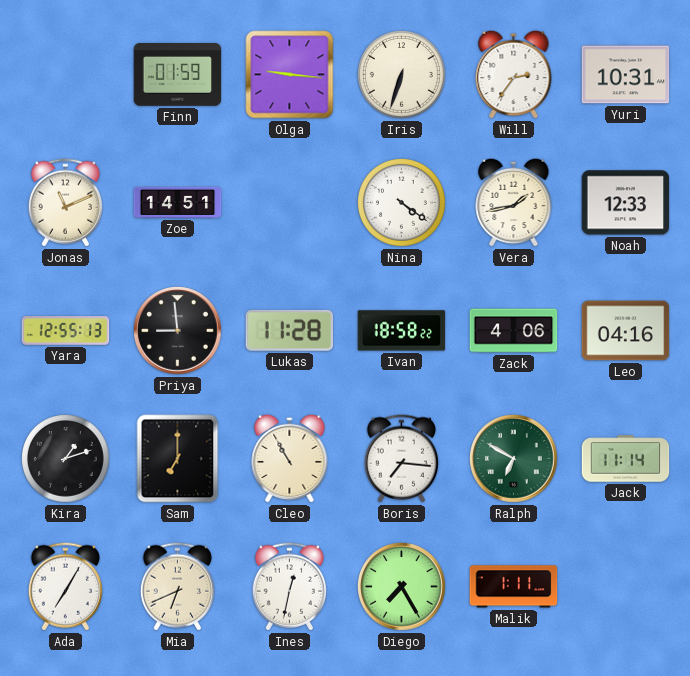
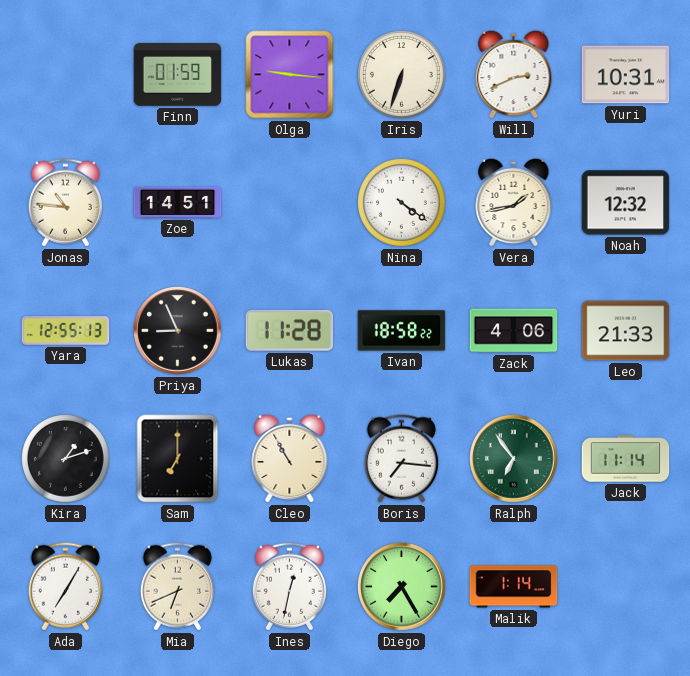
Will: 2:36 -> 2:41
Jonas: 11:11 -> 10:46
Noah: 12:33 -> 12:32
Priya: 8:59 -> 8:56
Leo: 04:16 -> 21:33
Ralph: 6:50 -> 6:54
Malik: 1:11 -> 1:14
